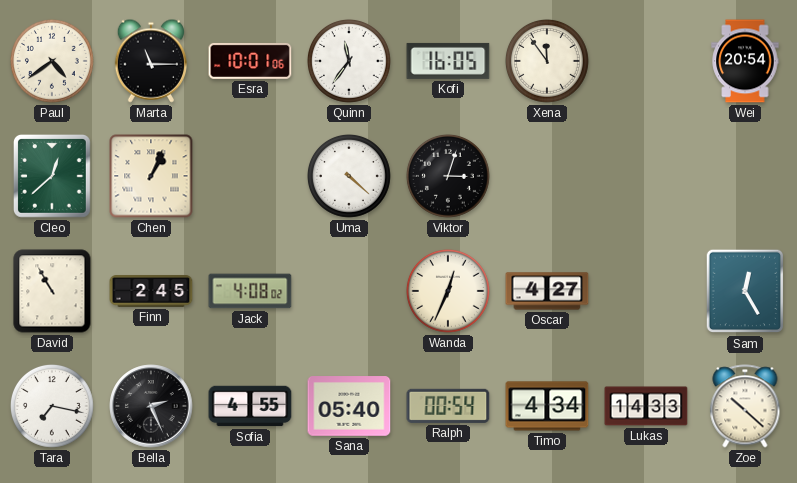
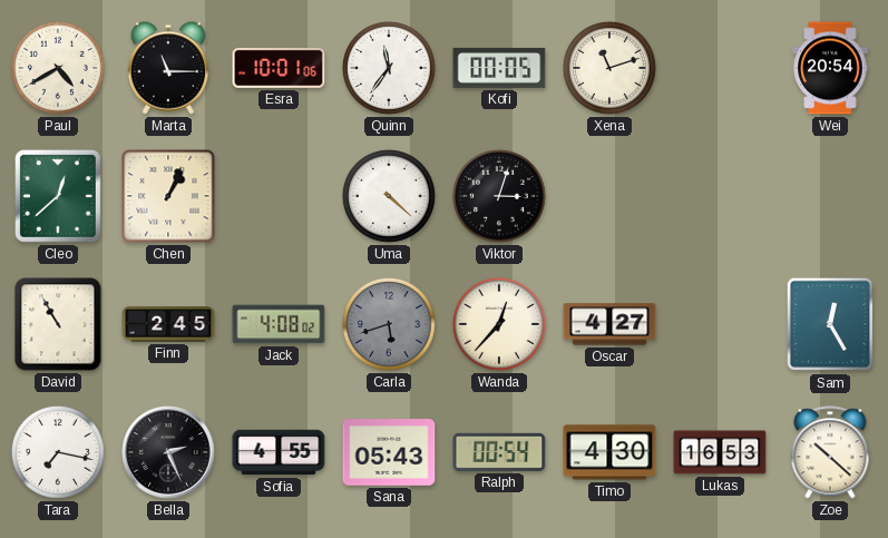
Paul: 4:39 -> 4:40
Kofi: 16:05 -> 00:05
Xena: 11:54 -> 11:12
Carla: none -> 5:42
Wanda: 12:34 -> 12:37
Sana: 05:40 -> 05:43
Timo: 4:34 -> 4:30
Lukas: 14:33 -> 16:53
